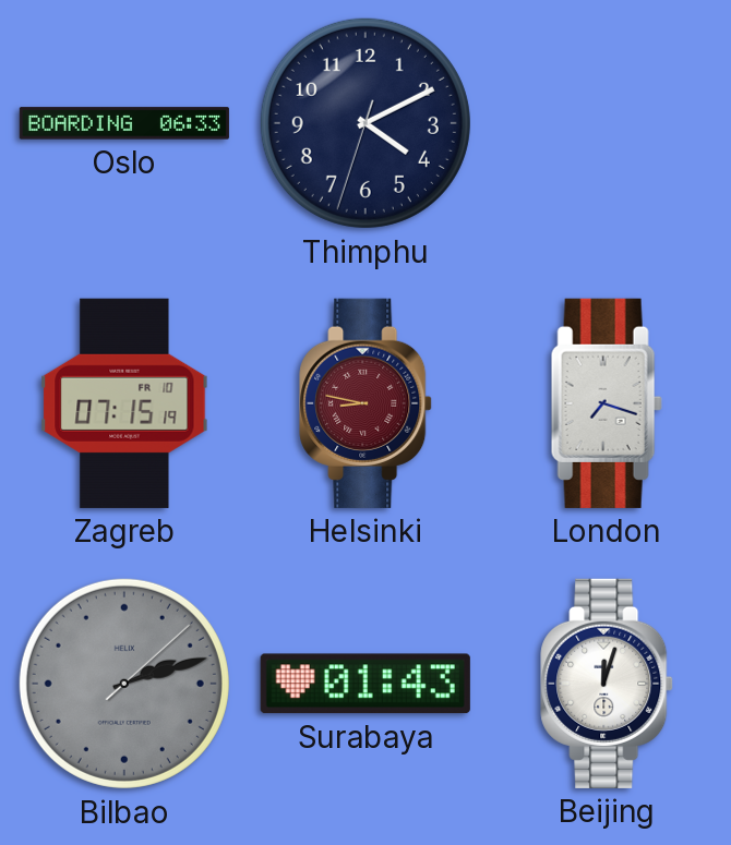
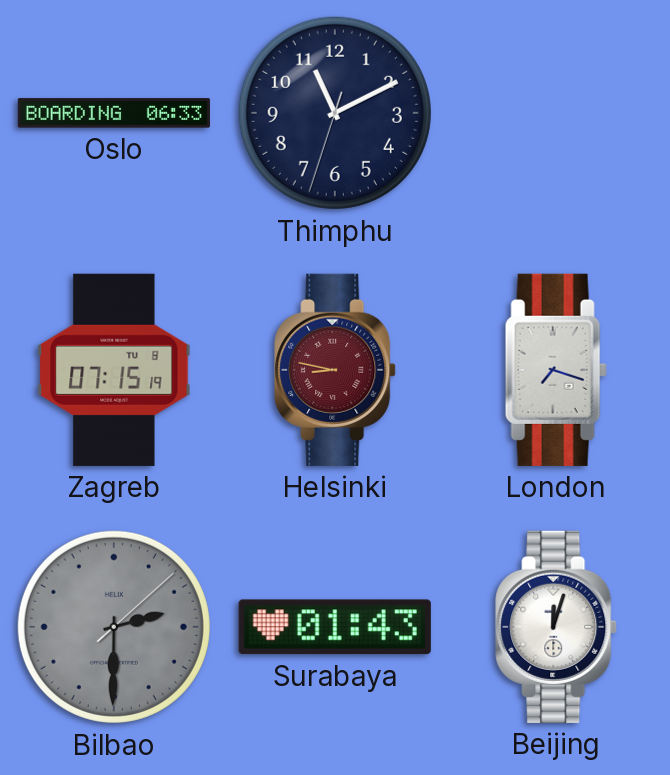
Thimphu: 4:10 -> 11:10
Zagreb date: FR 10 -> TU 8
Bilbao: 2:12 -> 2:30
